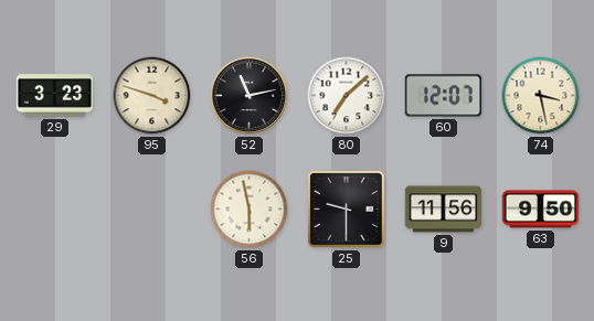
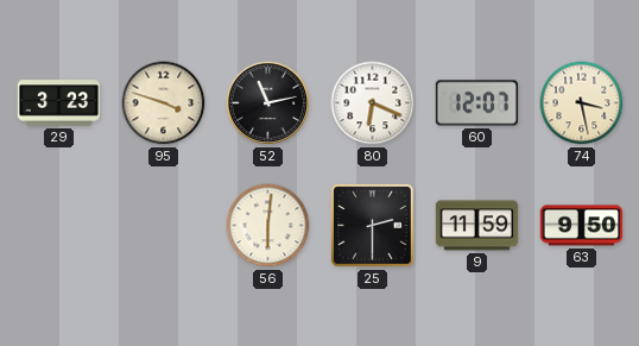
80: 7:08 -> 6:19
56: 5:58 -> 6:01
25: 9:30 -> 2:30
9: 11:56 -> 11:59
